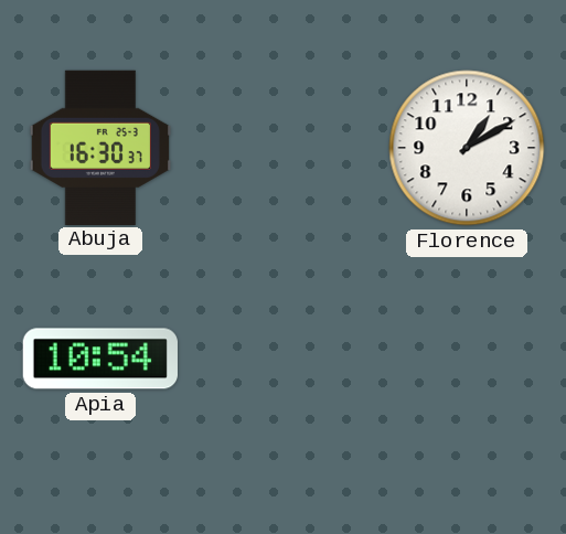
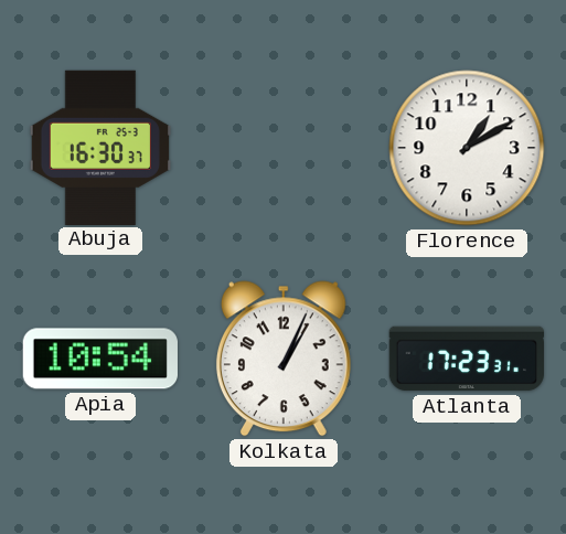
Kolkata: none -> 1:04
Atlanta: none -> 17:23
